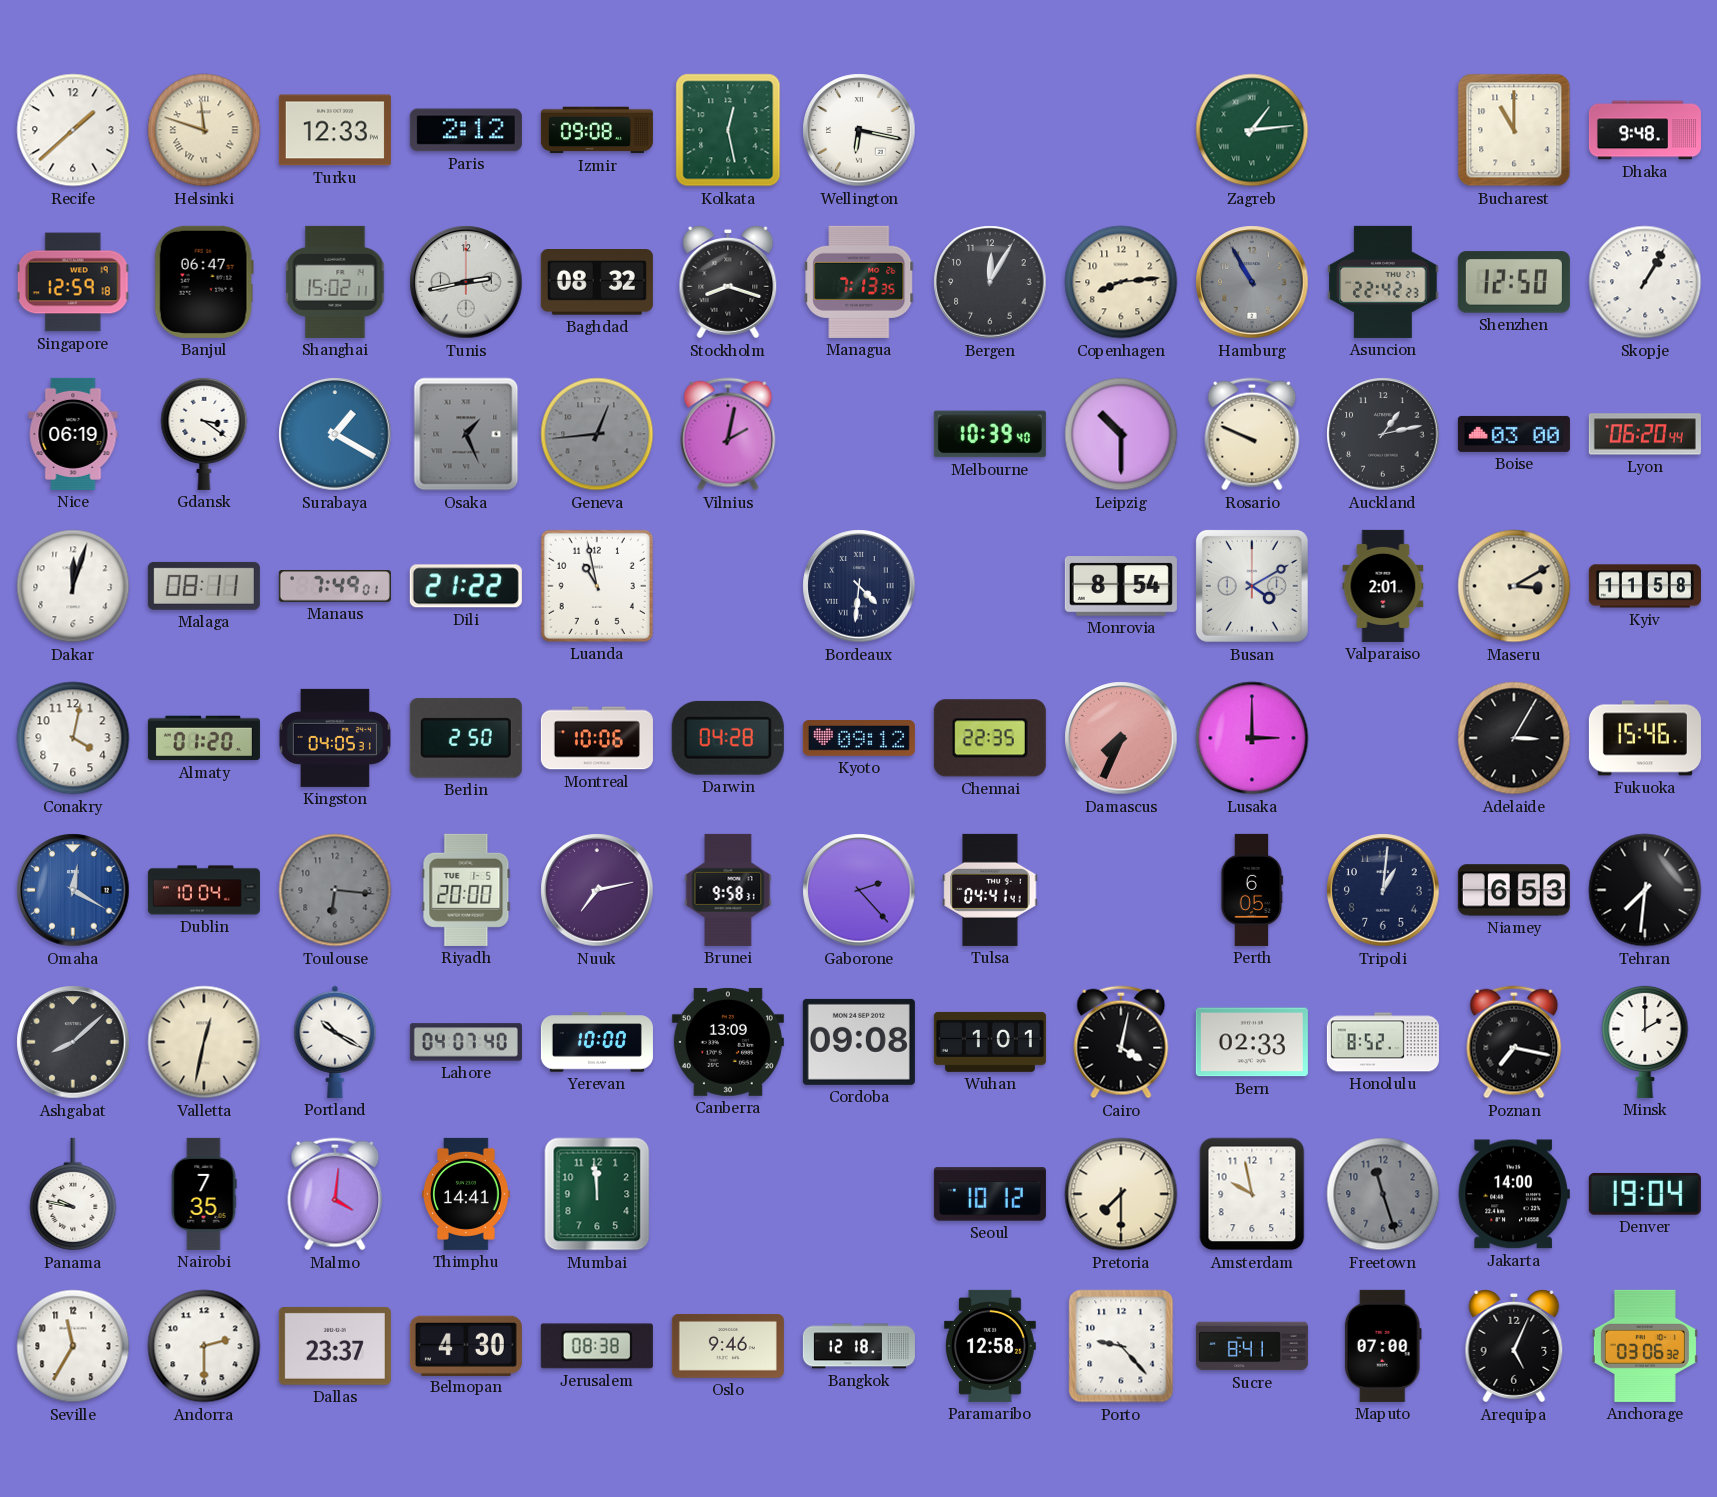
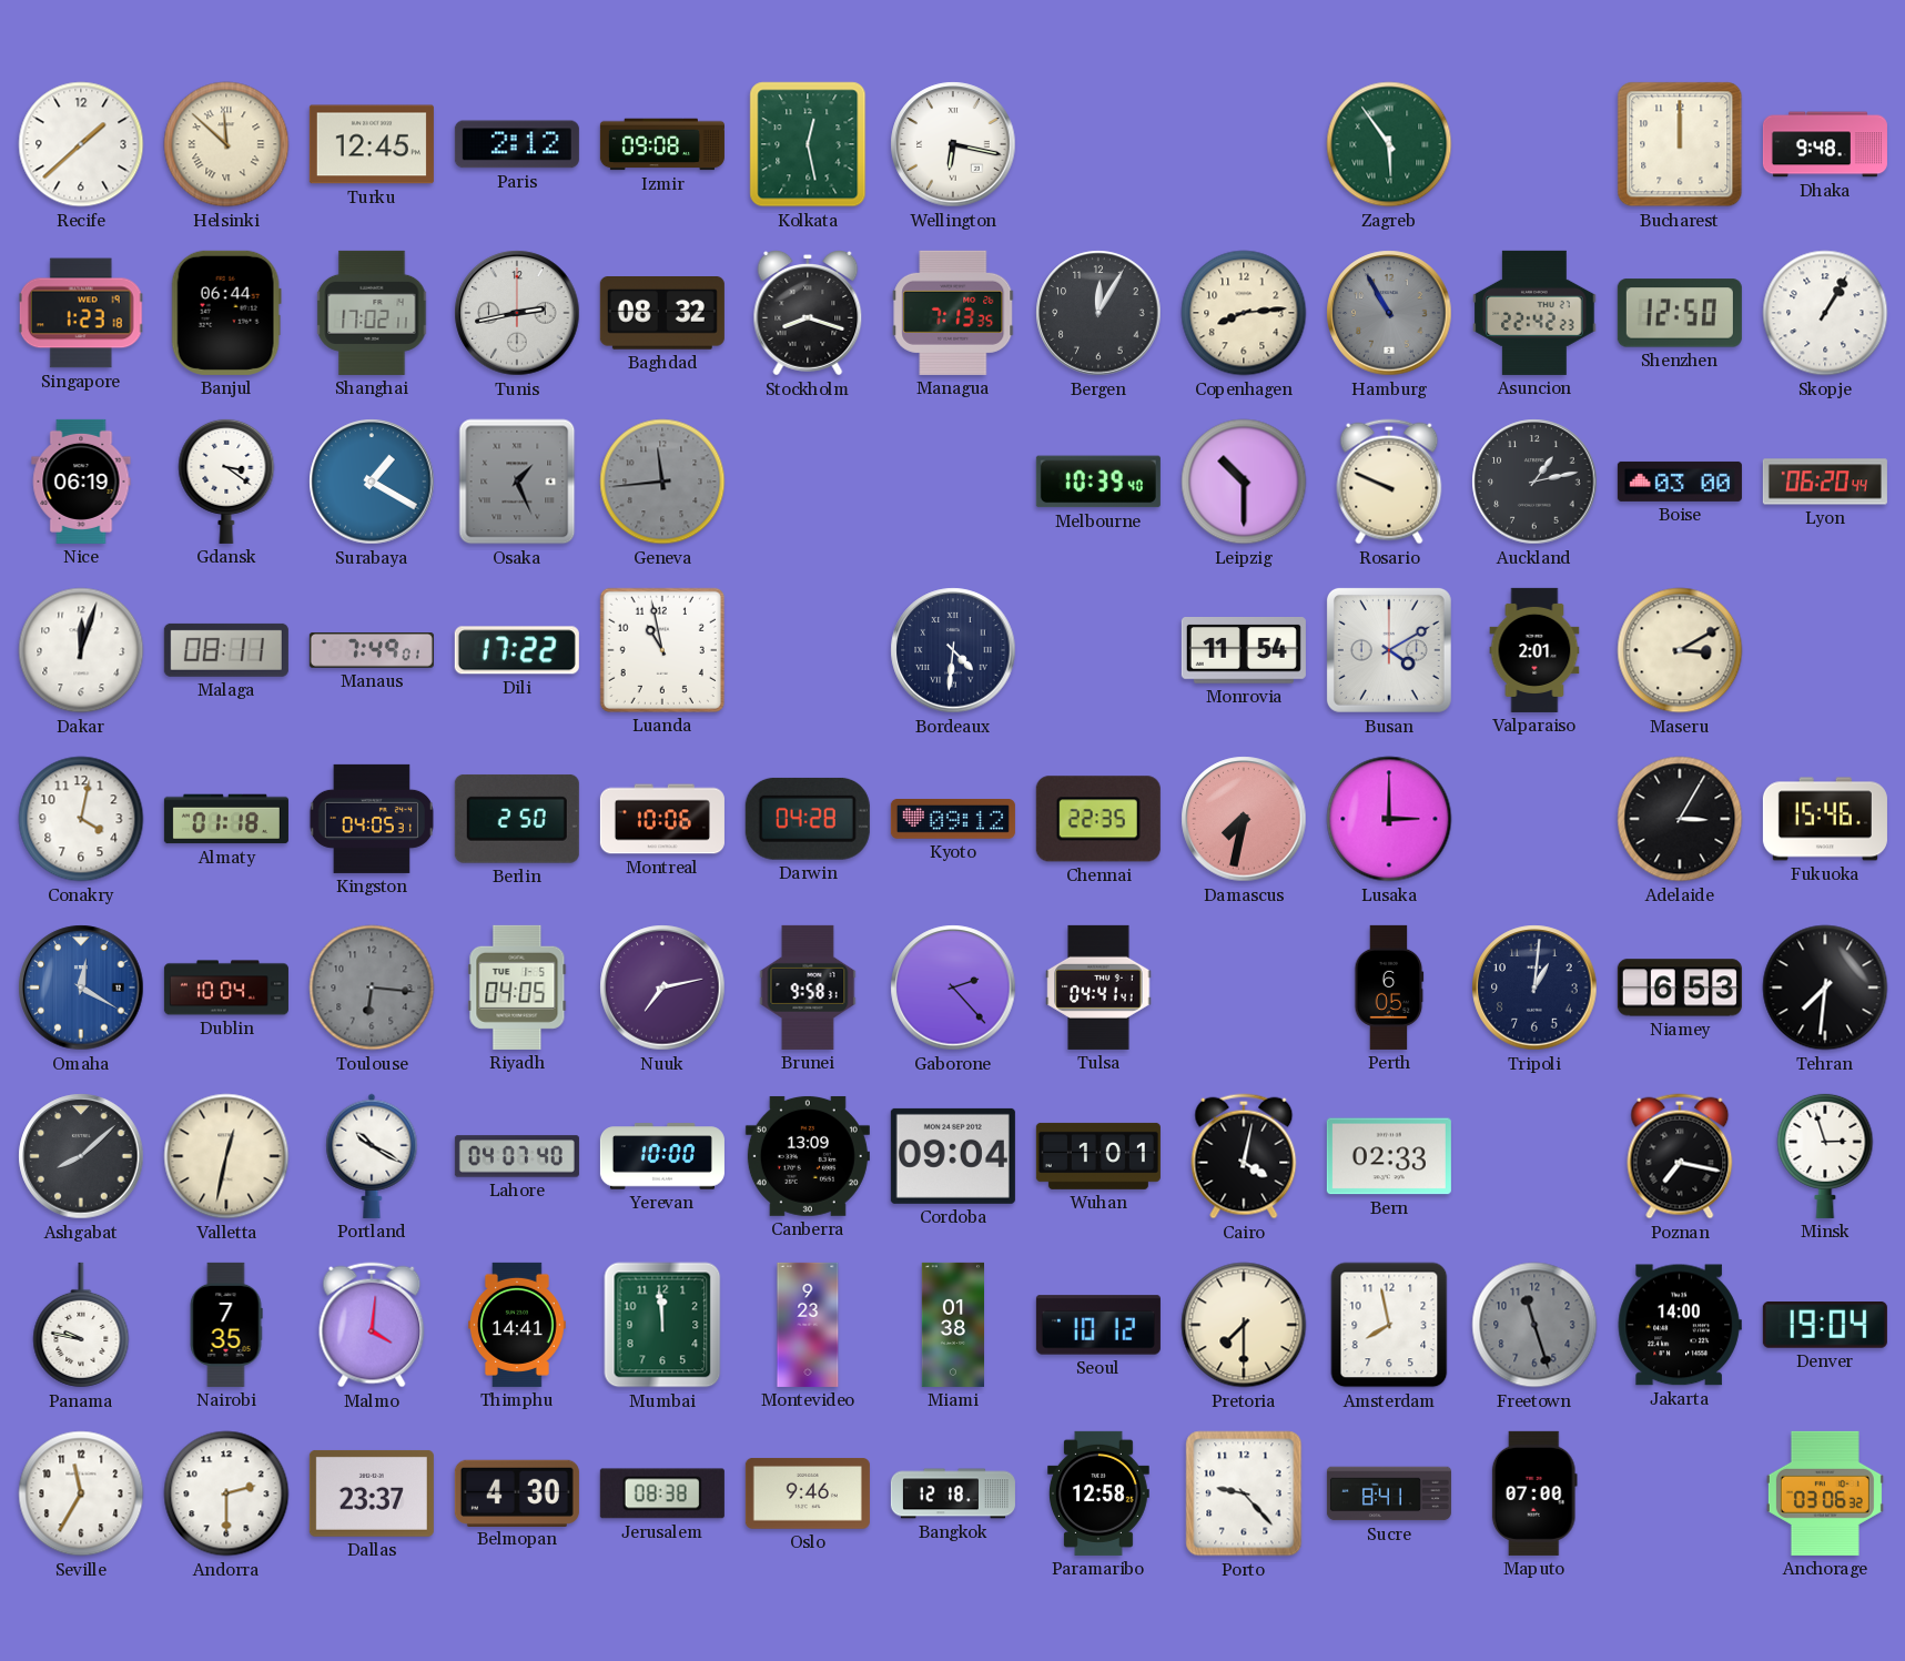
Helsinki: 11:48 -> 11:52
Turku: 12:33 -> 12:45
Zagreb: 1:14 -> 5:54
Bucharest: 11:00 -> 12:00
Singapore: 12:59 -> 1:23
Banjul: 06:47 -> 06:44
Shanghai: 15:02 -> 17:02
Geneva: 12:44 -> 11:44
Vilnius: 2:02 -> none
Dili: 21:22 -> 17:22
Monrovia: 8:54 -> 11:54
Kyiv: 11:58 -> none
Almaty: 01:20 -> 01:18
Damascus: 7:34 -> 7:32
Riyadh: 20:00 -> 04:05
Cordoba: 09:08 -> 09:04
Honolulu: 8:52 -> none
Minsk: 2:00 -> 2:57
Montevideo: none -> 9:23
Miami: none -> 01:38
Amsterdam: 9:58 -> 7:58
Arequipa: 5:04 -> none
